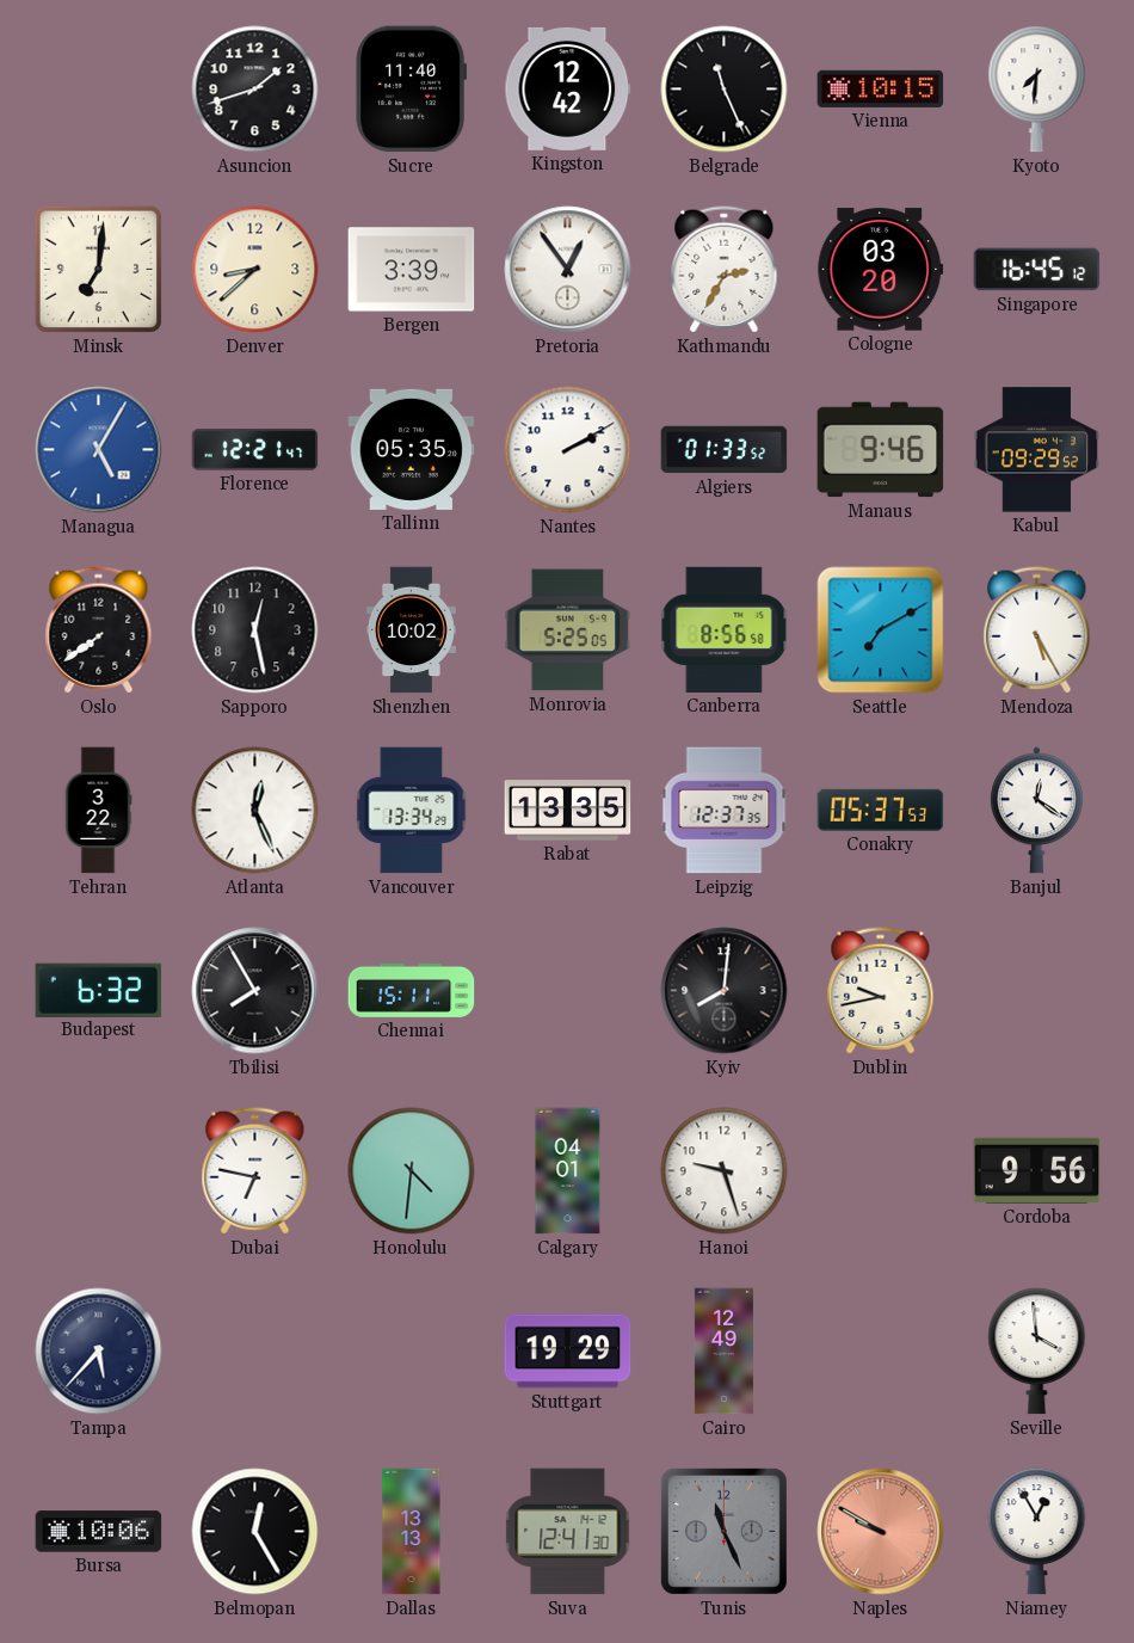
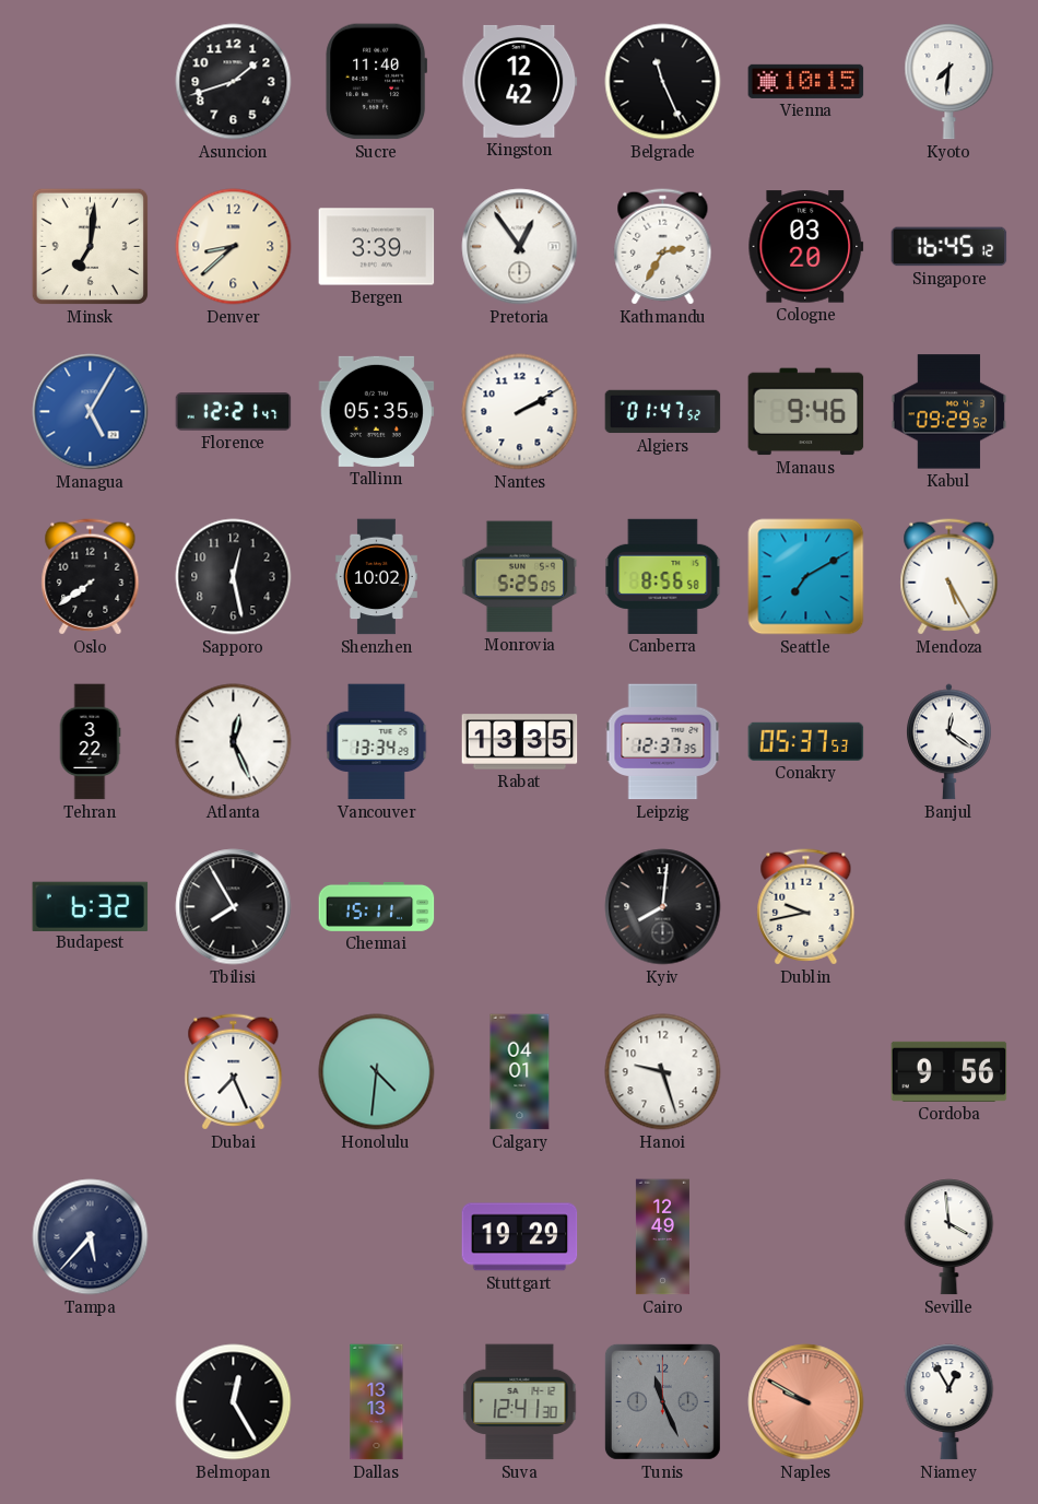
Algiers: 01:33 -> 01:47
Dubai: 6:47 -> 7:26
Bursa: 10:06 -> none
